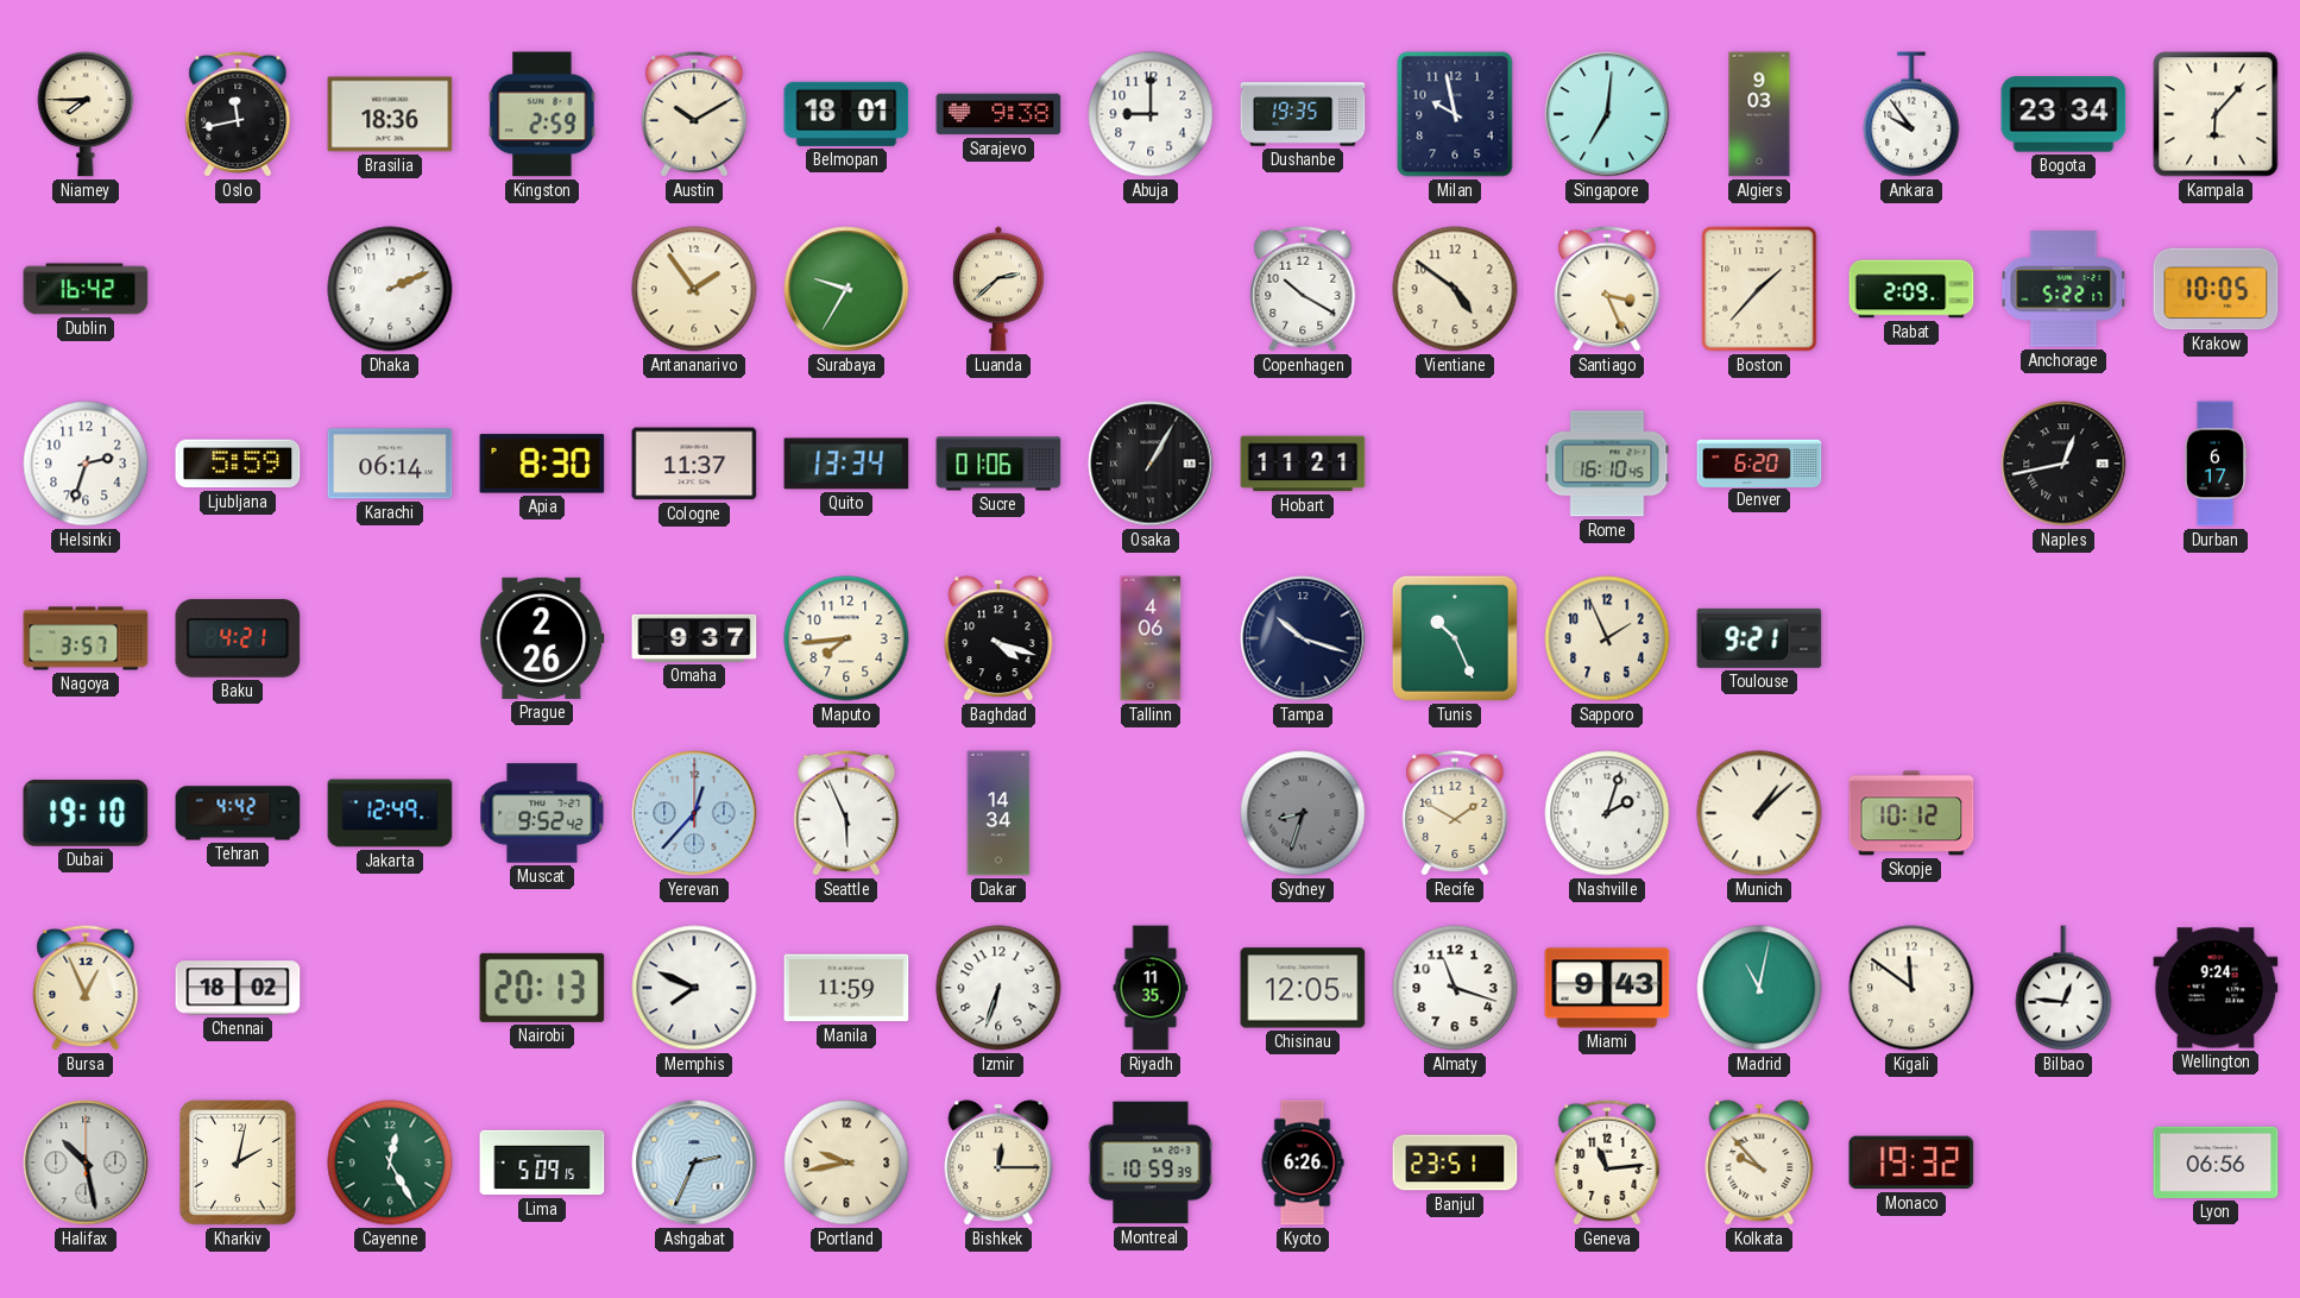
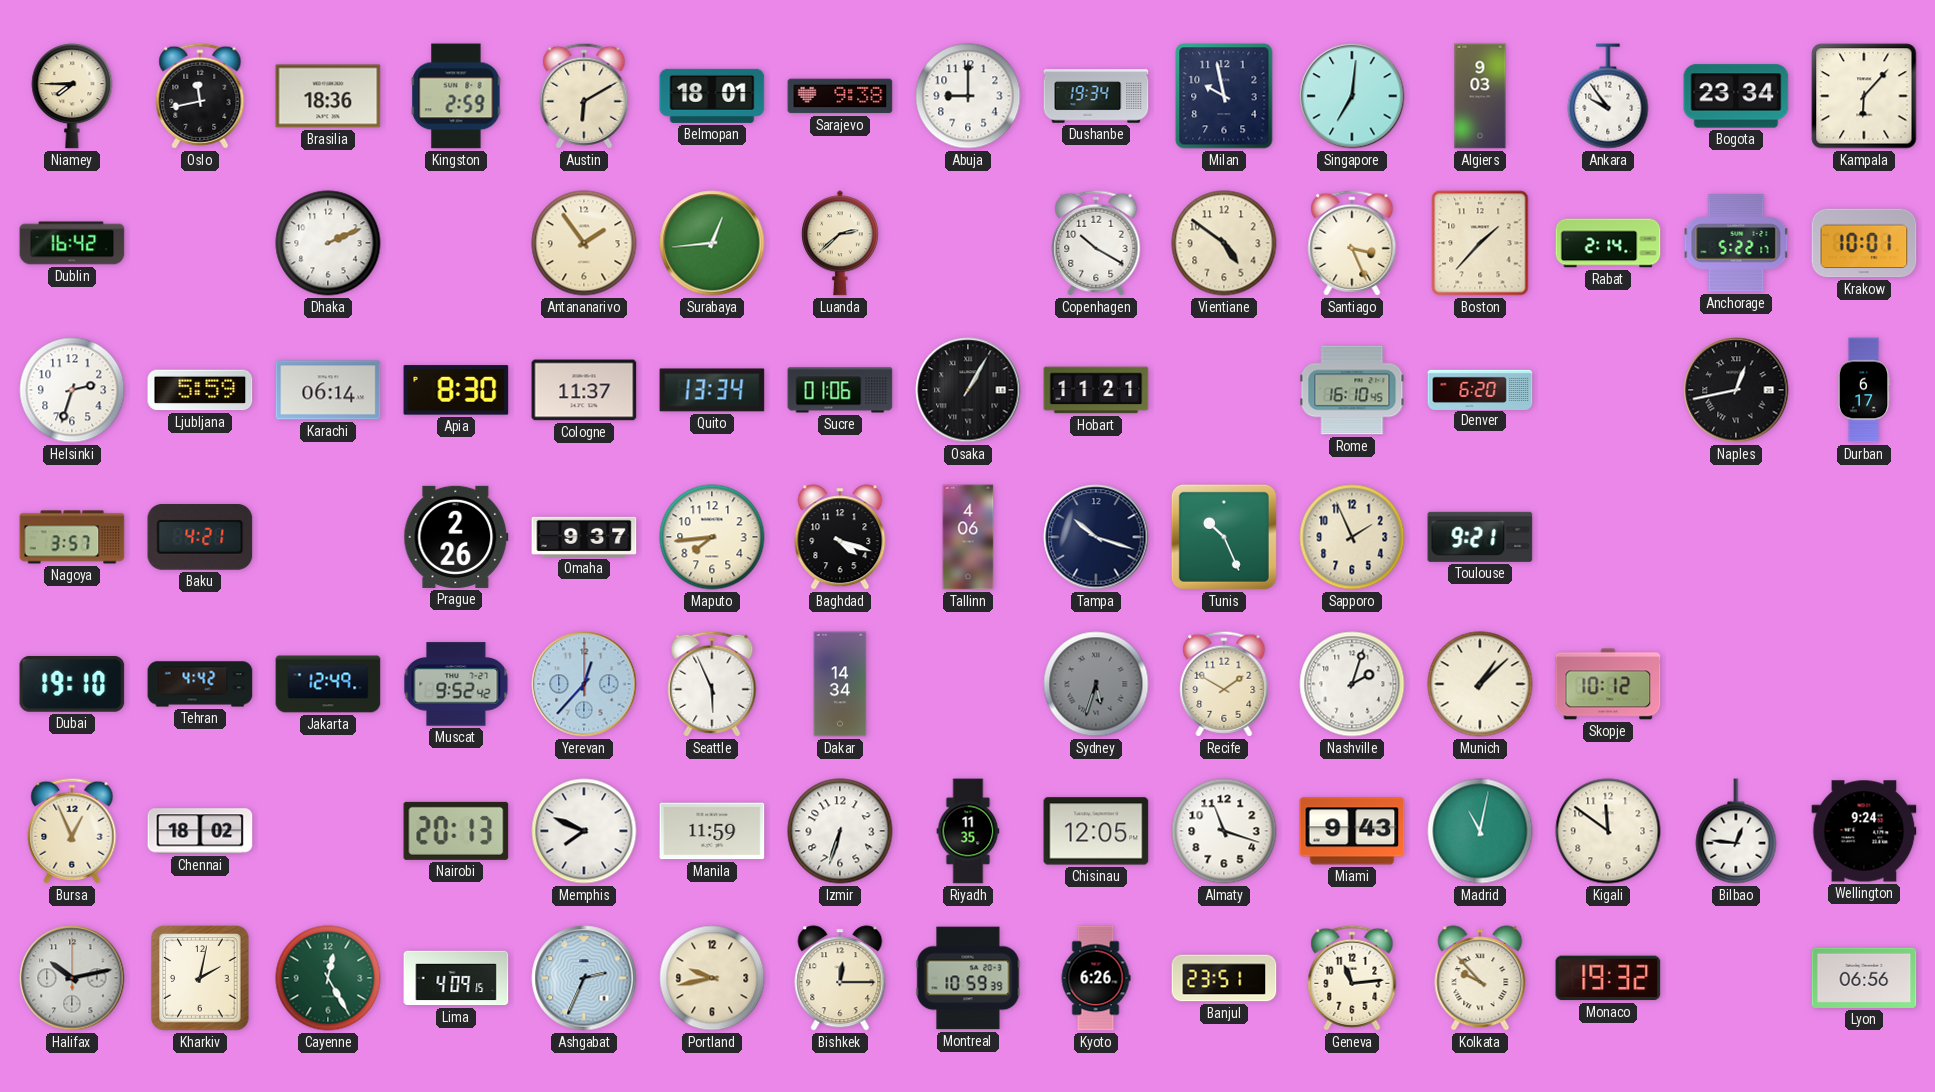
Austin: 10:10 -> 6:10
Dushanbe: 19:35 -> 19:34
Surabaya: 9:35 -> 12:44
Rabat: 2:09 -> 2:14
Krakow: 10:05 -> 10:01
Sydney: 8:33 -> 5:33
Halifax: 10:28 -> 10:13
Lima: 5:09 -> 4:09
